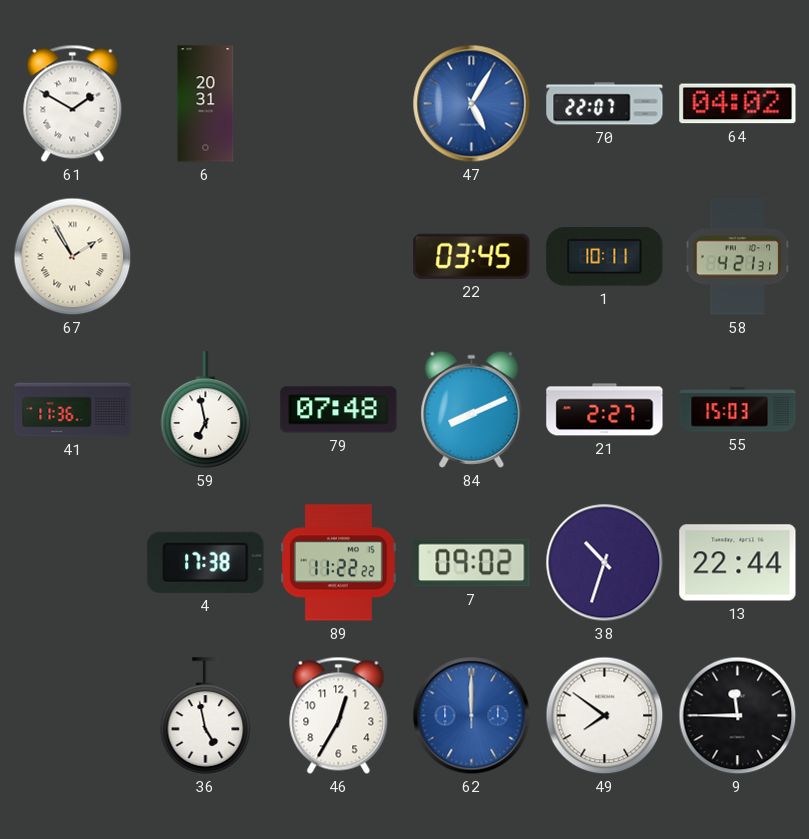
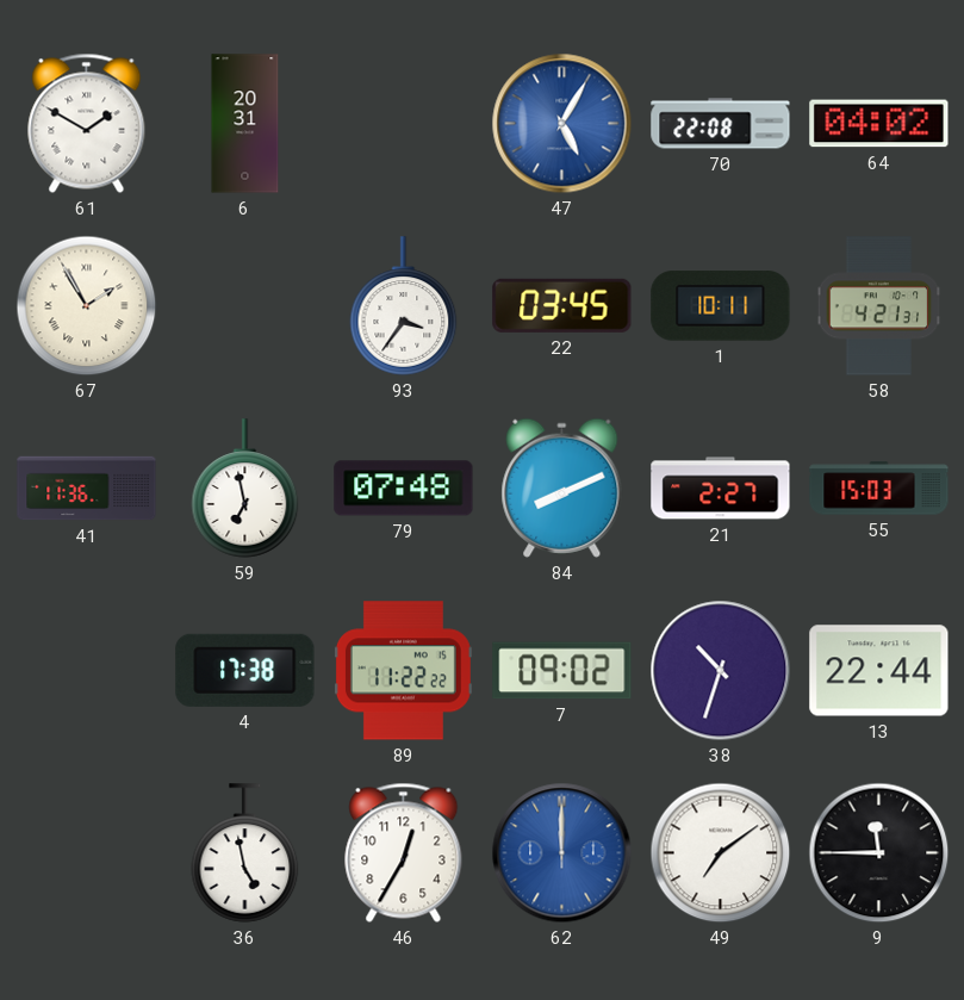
70: 22:07 -> 22:08
93: none -> 3:36
49: 7:51 -> 7:09
